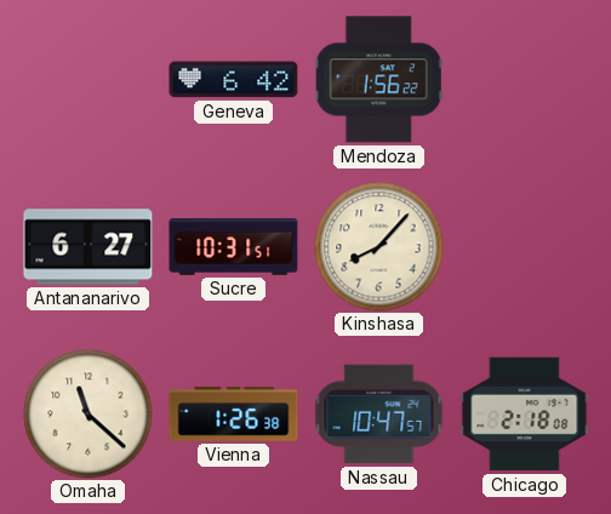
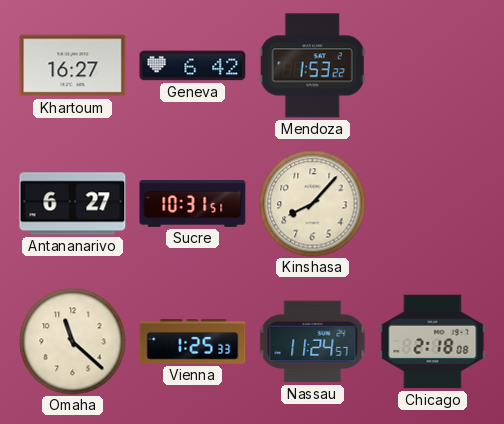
Khartoum: none -> 16:27
Mendoza: 1:56 -> 1:53
Vienna: 1:26 -> 1:25
Nassau: 10:47 -> 11:24
